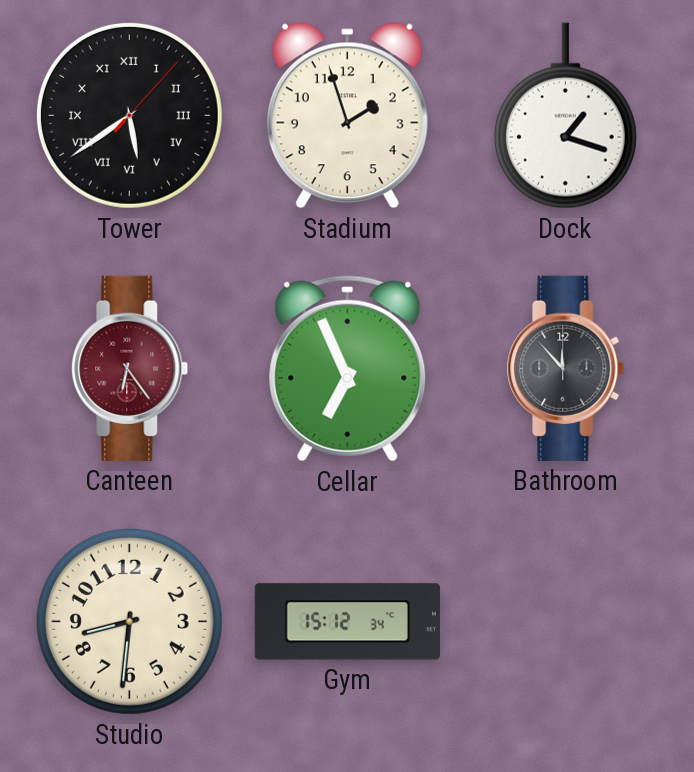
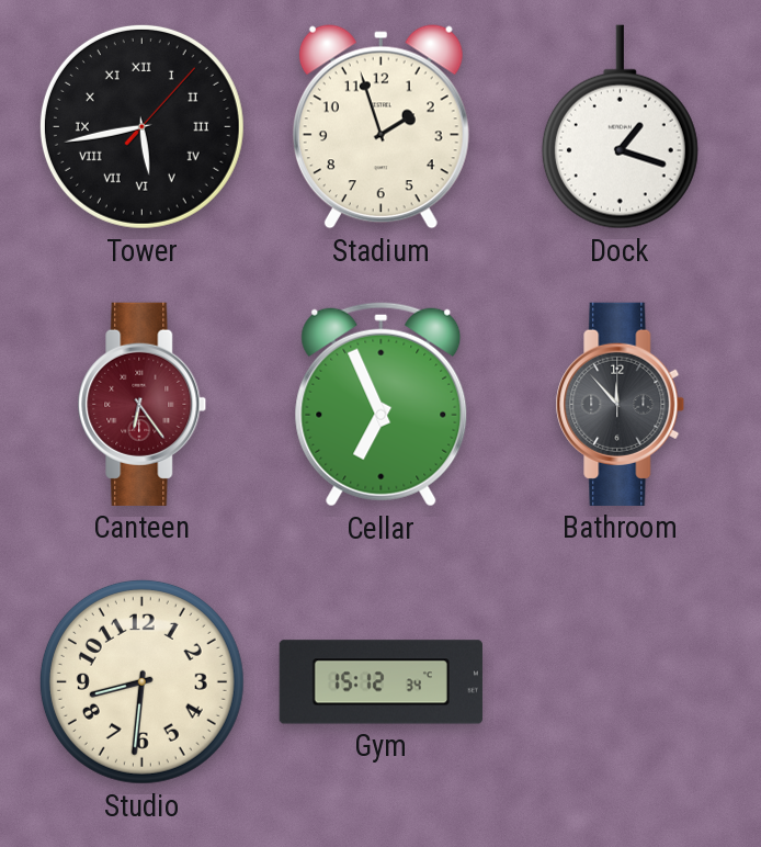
Tower: 5:39 -> 5:43
